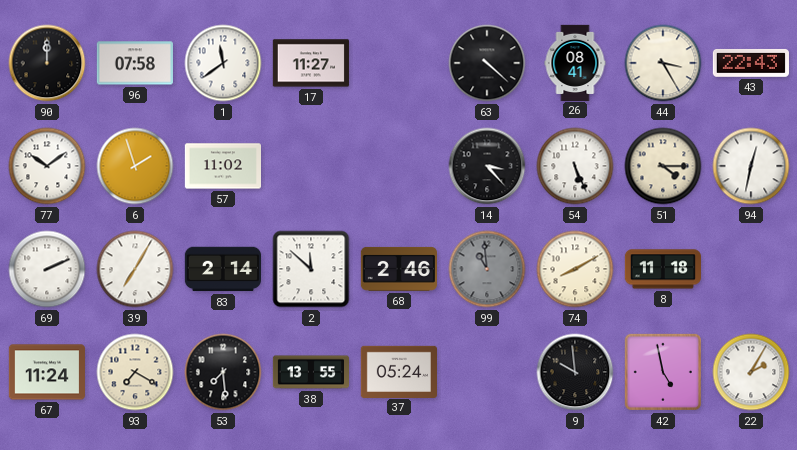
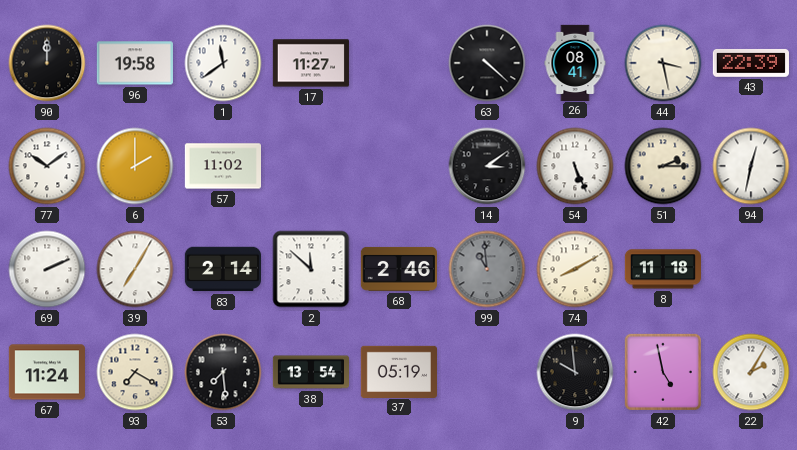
96: 07:58 -> 19:58
44: 3:25 -> 3:28
43: 22:43 -> 22:39
6: 1:57 -> 2:00
14: 3:23 -> 3:09
51: 4:15 -> 2:15
38: 13:55 -> 13:54
37: 05:24 -> 05:19
